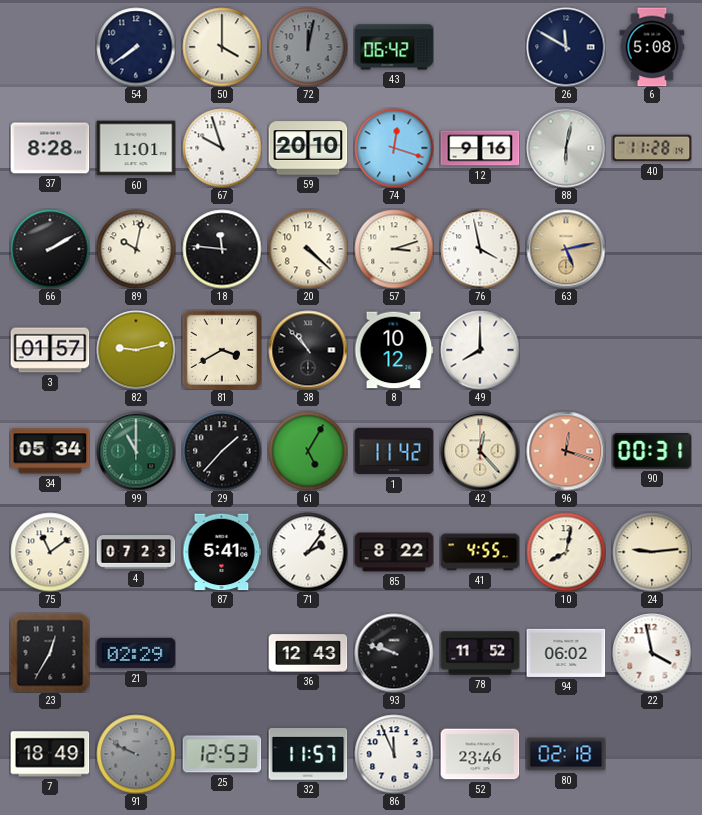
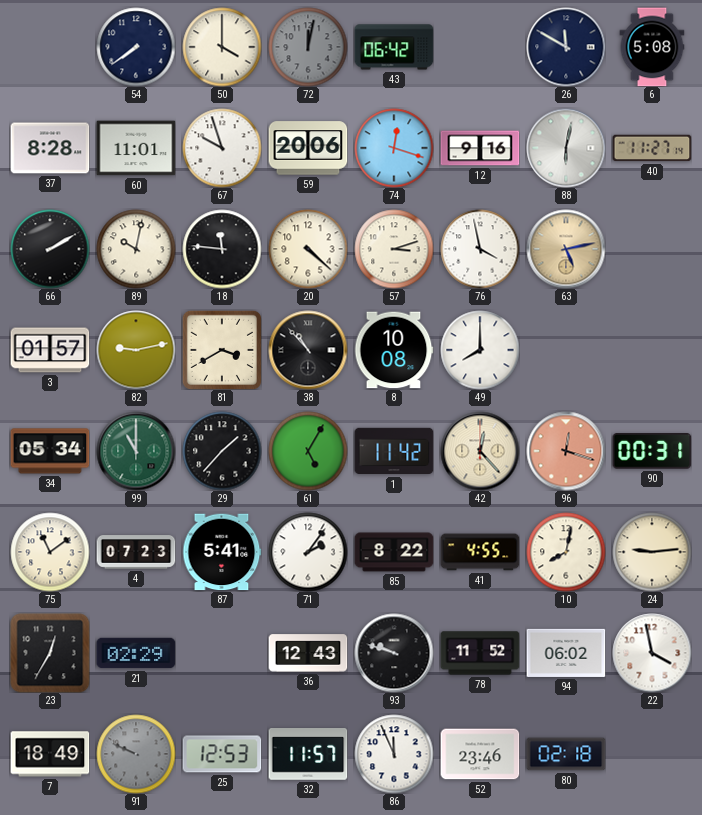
59: 20:10 -> 20:06
40: 11:28 -> 11:27
8: 10:12 -> 10:08
